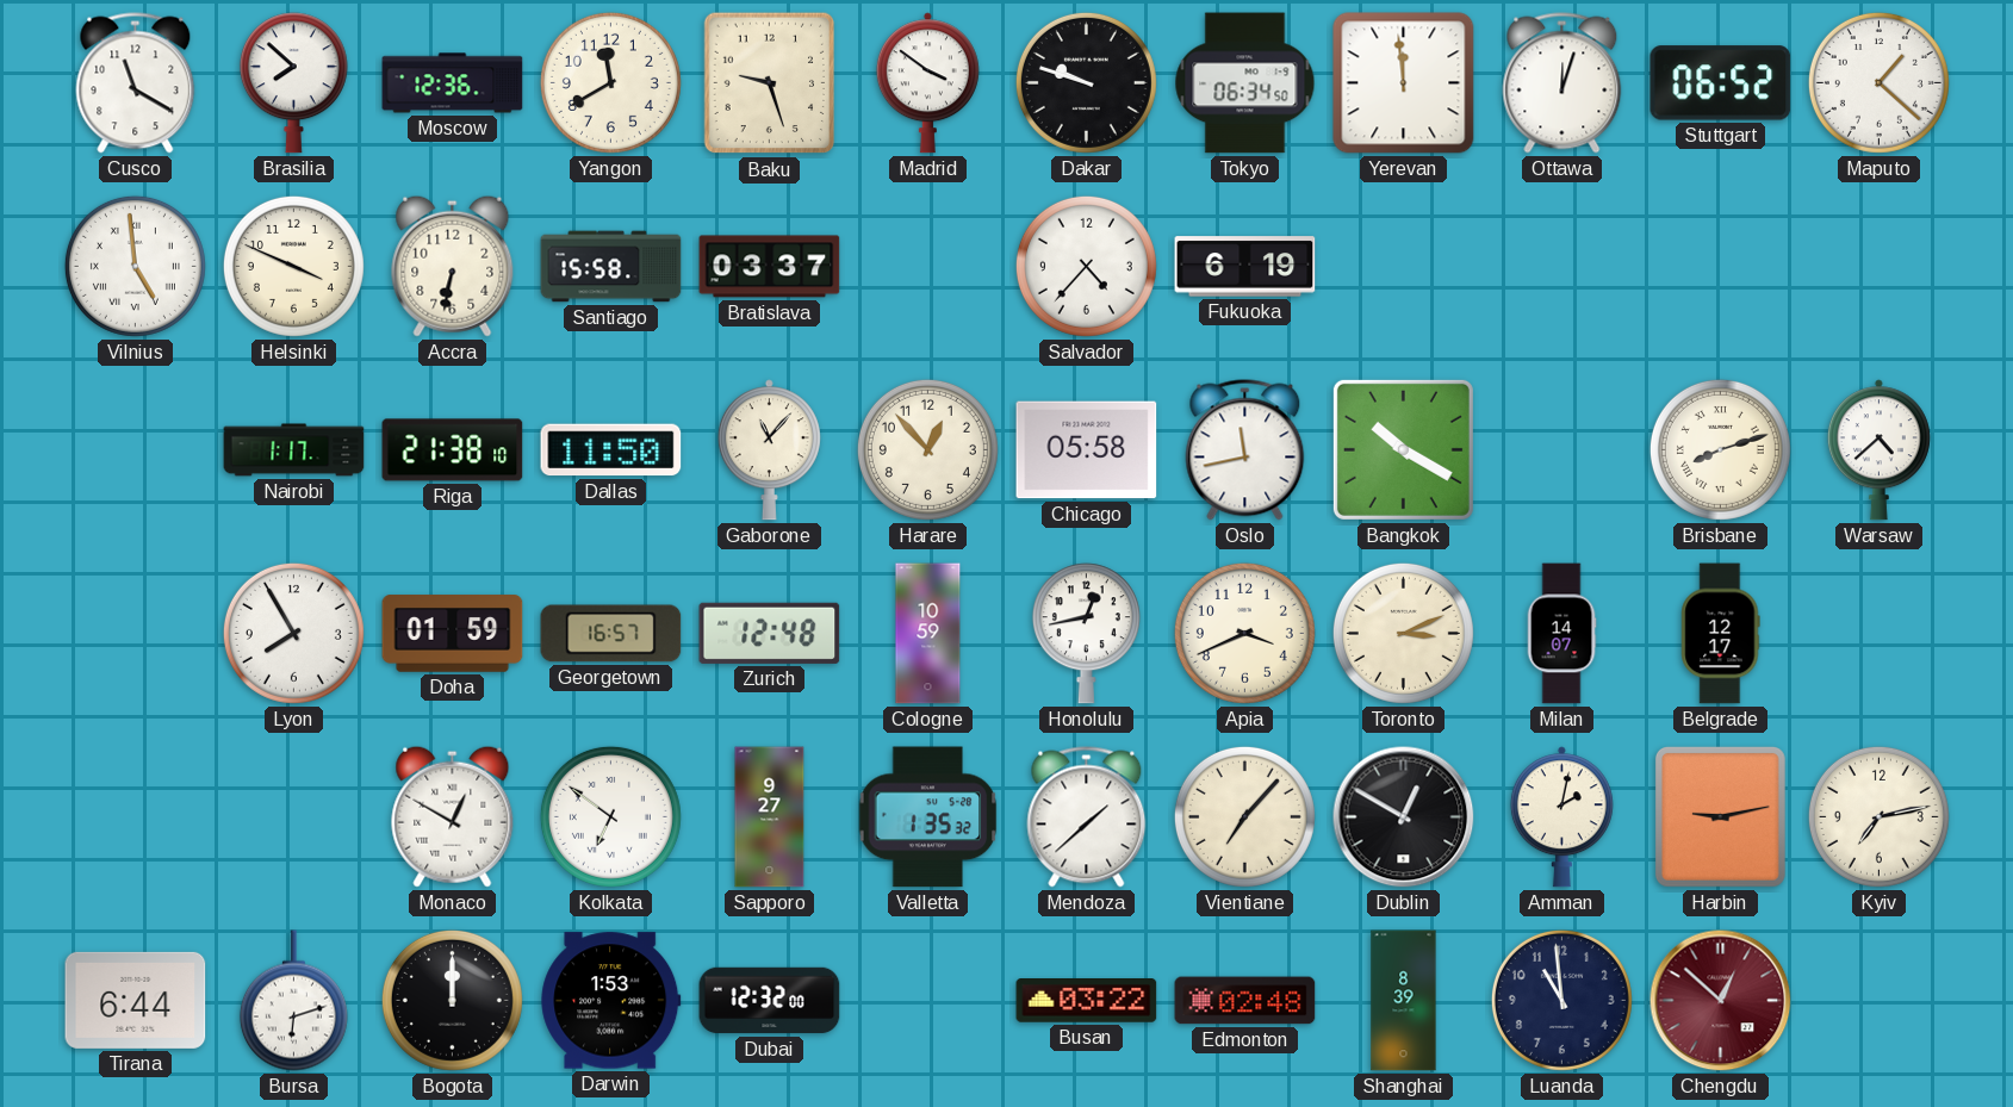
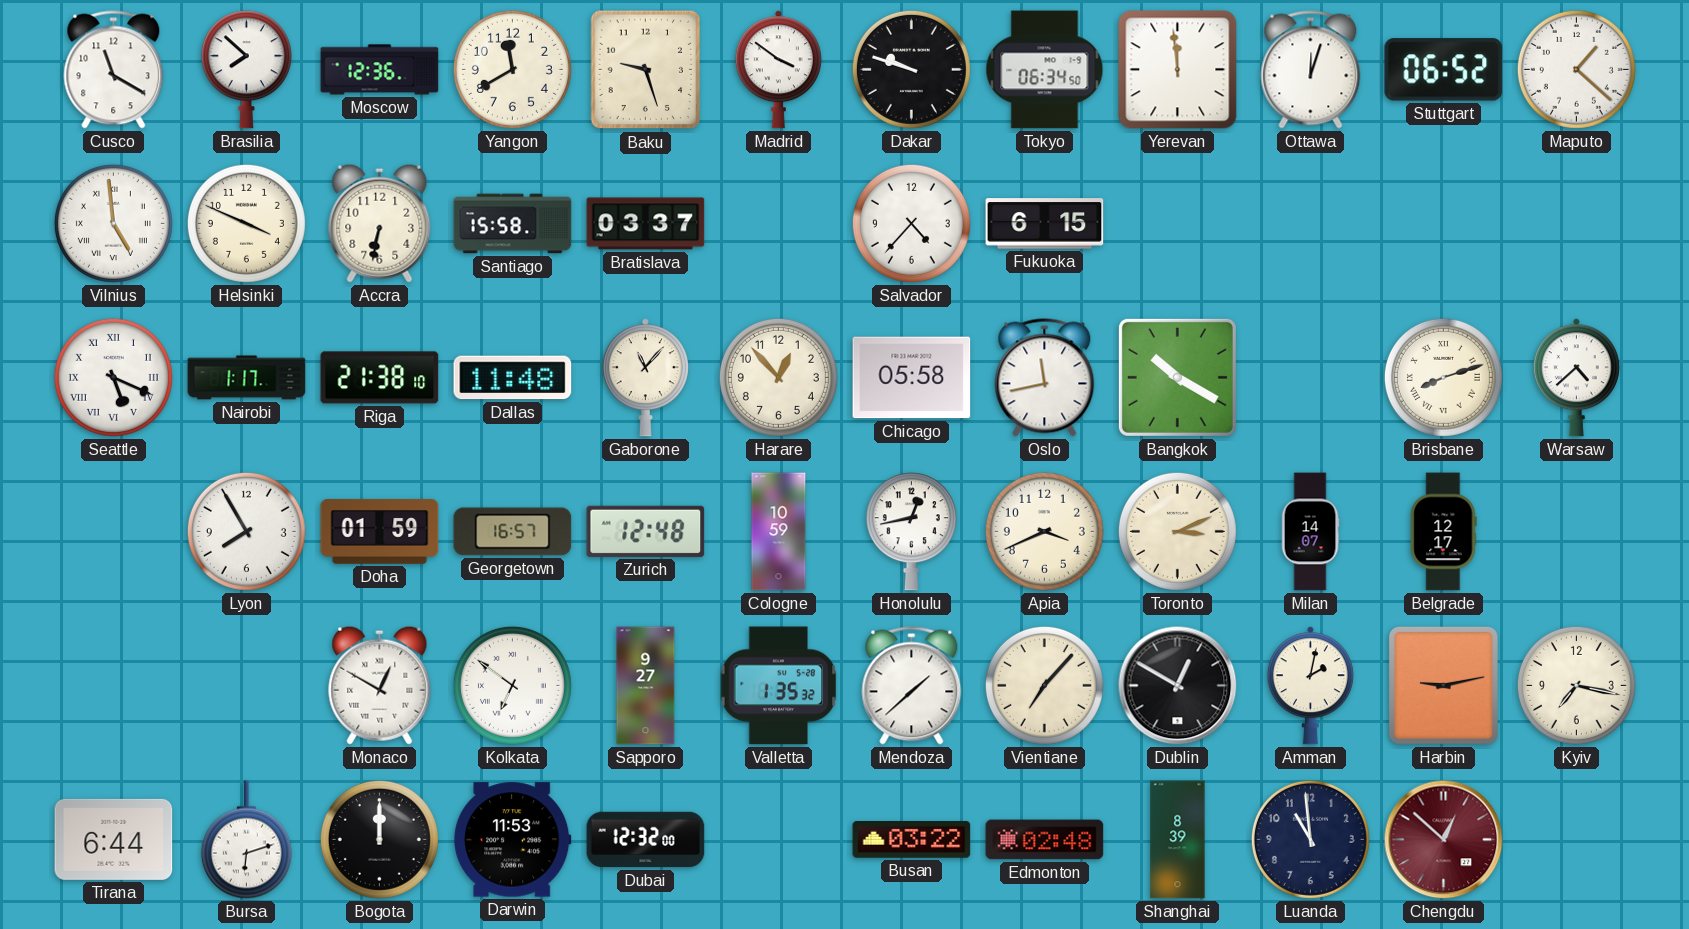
Fukuoka: 6:19 -> 6:15
Seattle: none -> 5:19
Dallas: 11:50 -> 11:48
Kyiv: 7:13 -> 7:17
Darwin: 1:53 -> 11:53
